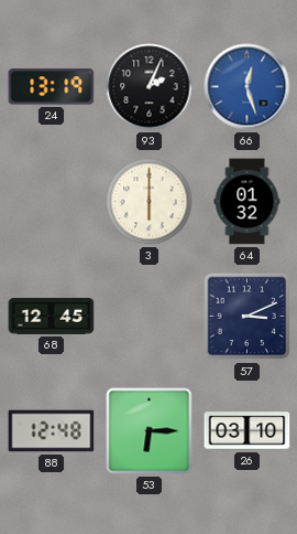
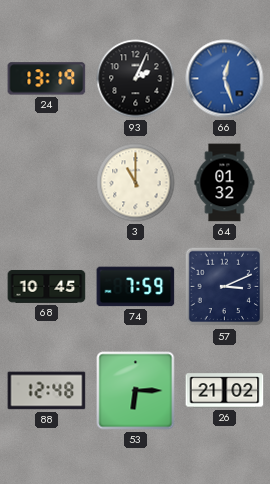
3: 6:00 -> 11:00
68: 12:45 -> 10:45
74: none -> 7:59
26: 03:10 -> 21:02
